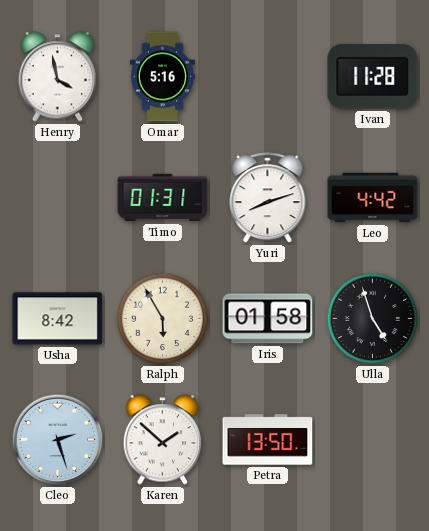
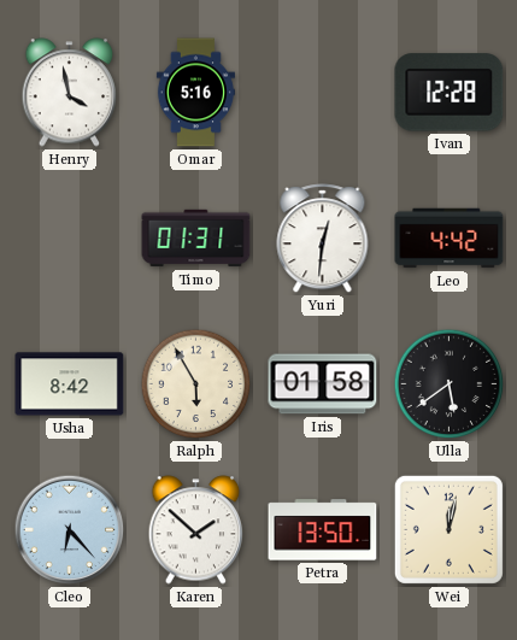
Ivan: 11:28 -> 12:28
Yuri: 8:12 -> 12:31
Ulla: 4:57 -> 5:39
Cleo: 2:27 -> 6:23
Wei: none -> 12:02
